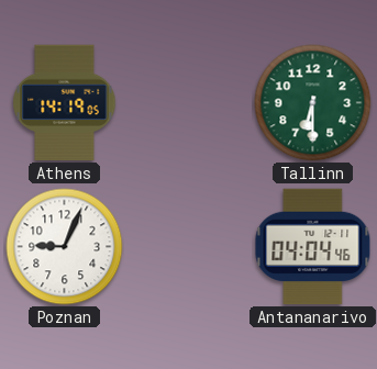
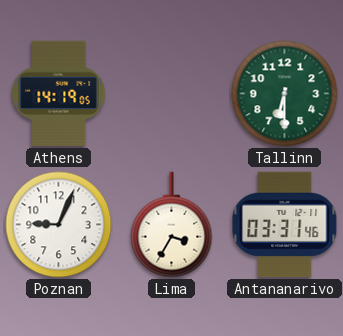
Lima: none -> 3:35
Antananarivo: 04:04 -> 03:31
